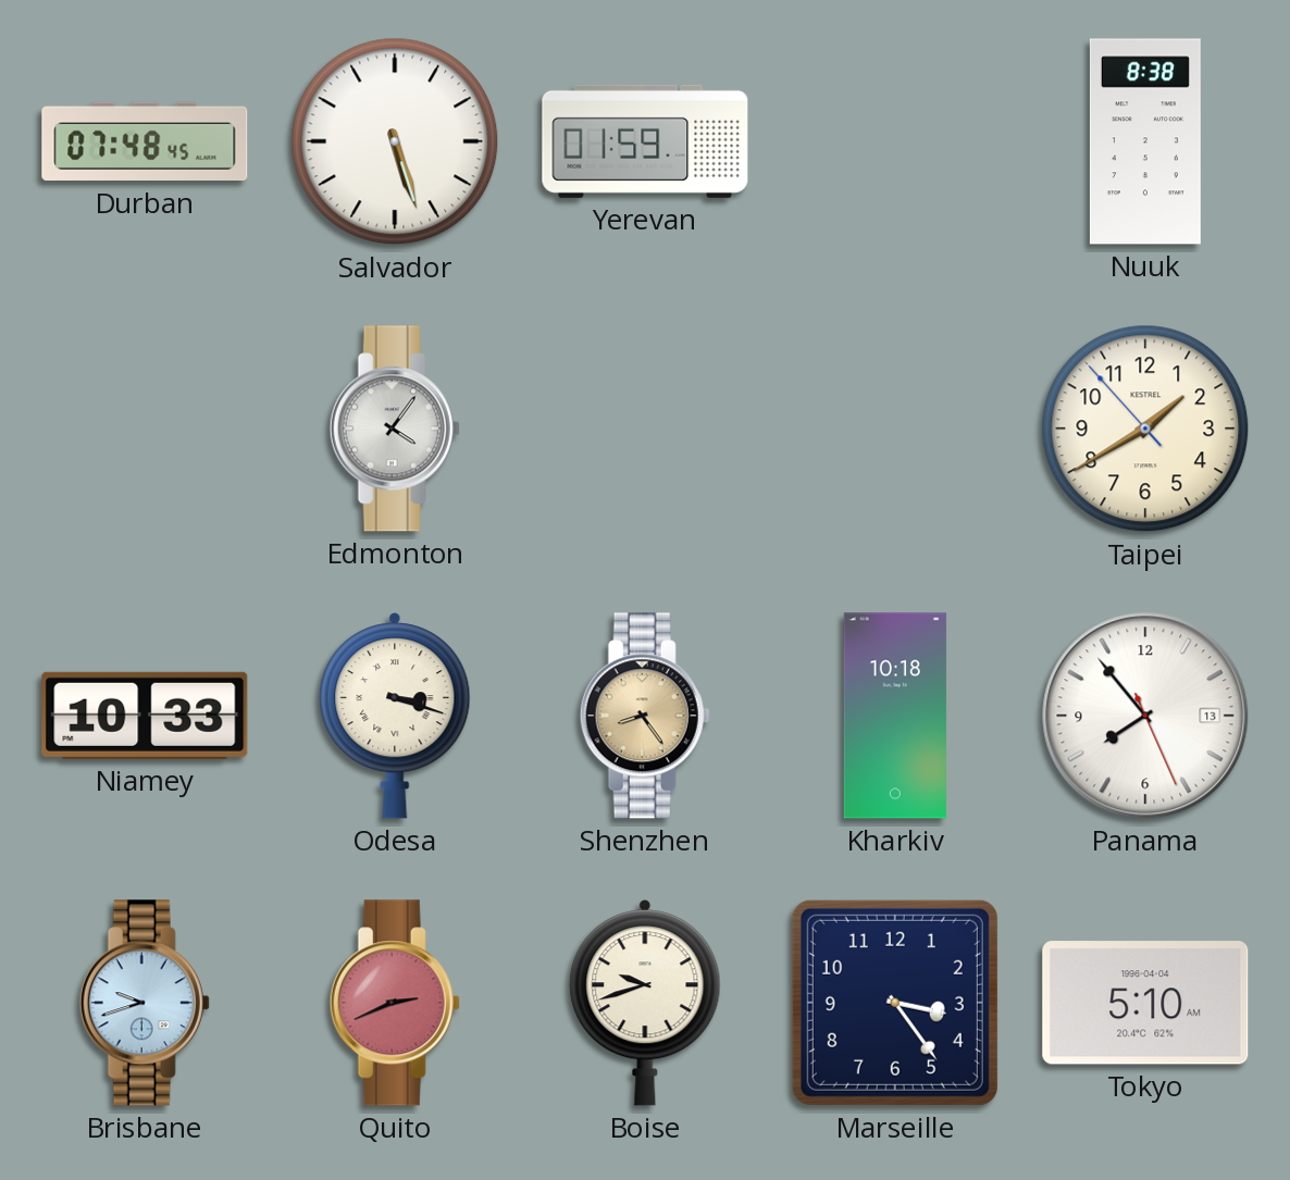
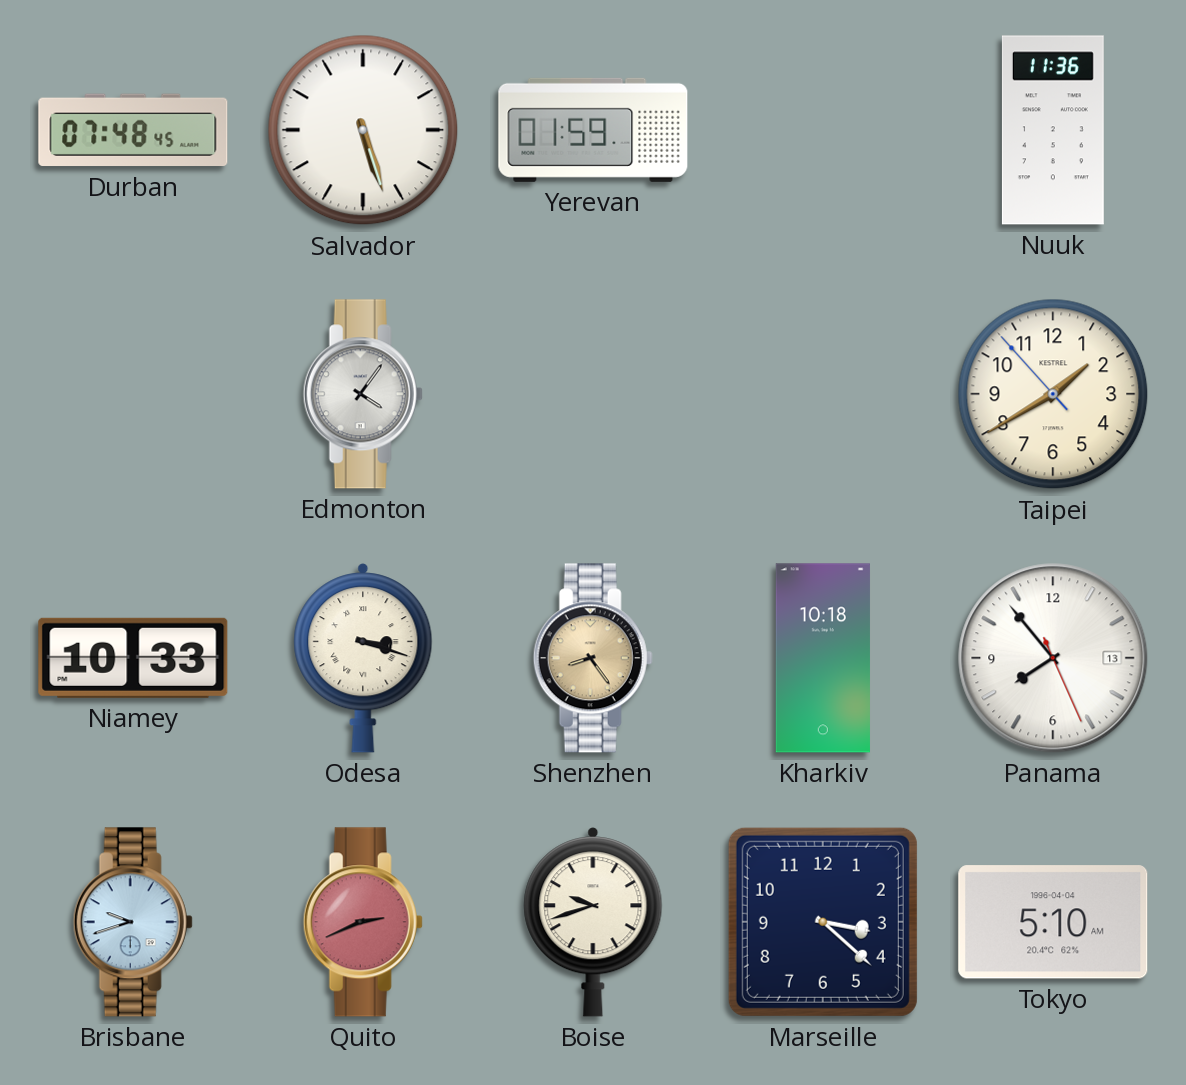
Nuuk: 8:38 -> 11:36
Marseille: 3:24 -> 3:22
